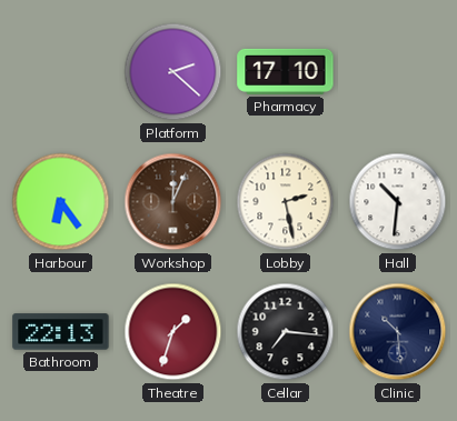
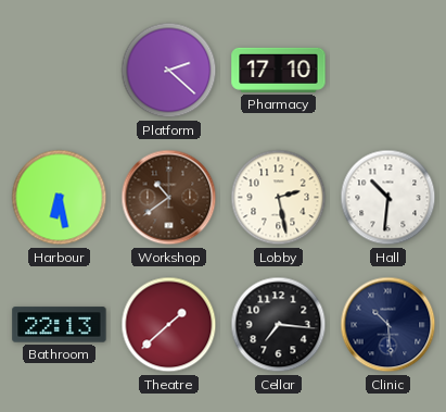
Harbour: 6:24 -> 6:28
Workshop: 12:04 -> 10:39
Theatre: 1:33 -> 1:38
